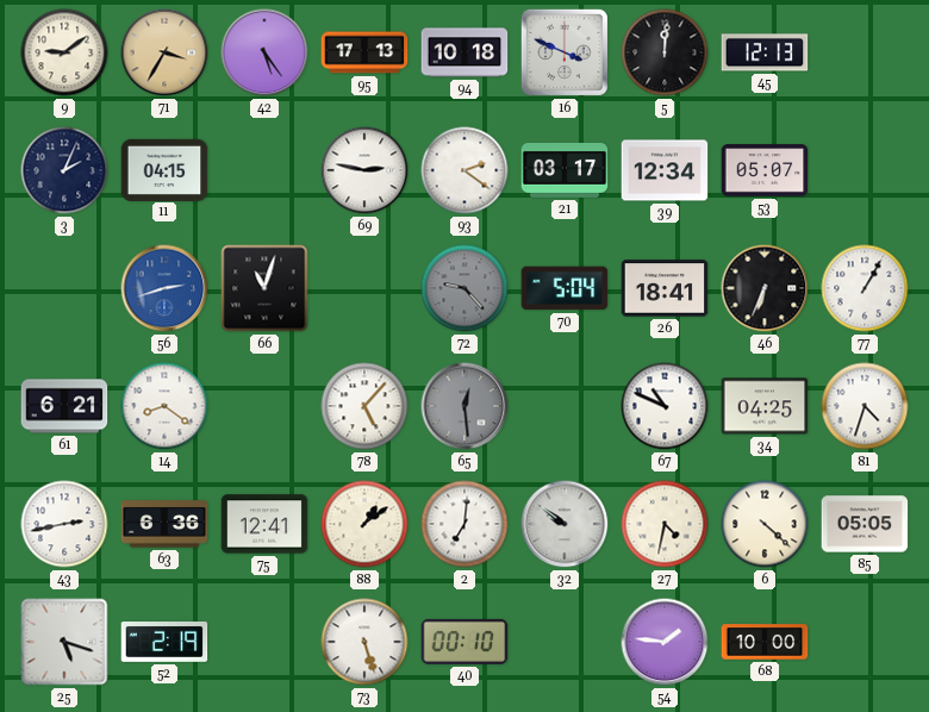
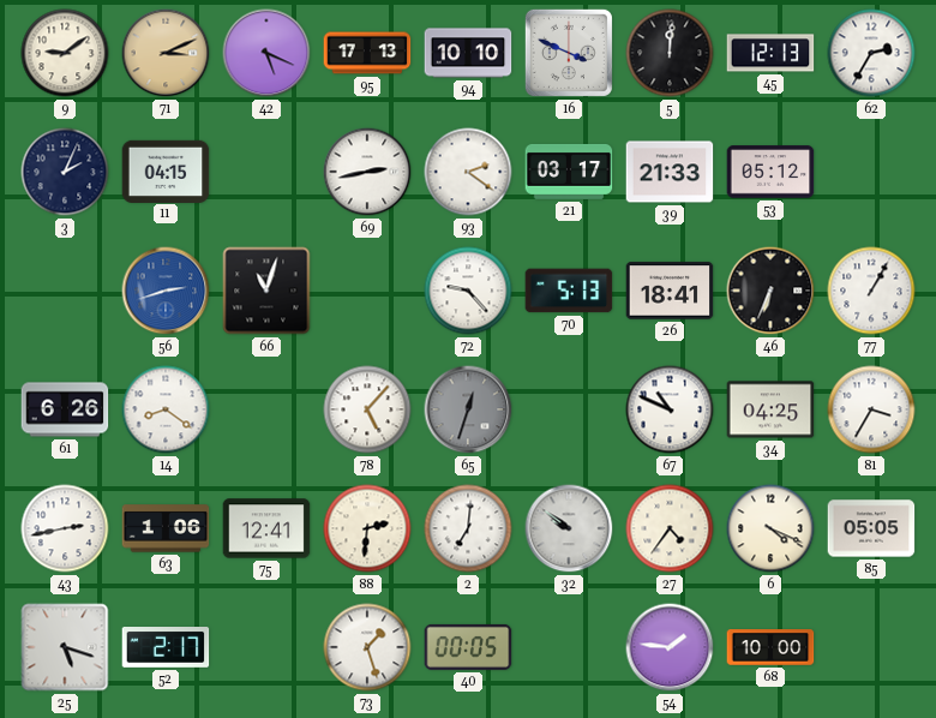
71: 3:35 -> 3:11
42: 5:24 -> 5:19
94: 10:18 -> 10:10
62: none -> 2:35
69: 2:47 -> 2:43
39: 12:34 -> 21:33
53: 05:07 -> 05:12
72 dial: grey -> white
70: 5:04 -> 5:13
61: 6:21 -> 6:26
65: 12:29 -> 12:33
81: 4:33 -> 3:35
63: 6:36 -> 1:06
88: 1:09 -> 2:31
27: 4:32 -> 4:36
6: 4:22 -> 4:19
52: 2:19 -> 2:17
73: 5:27 -> 1:27
40: 00:10 -> 00:05
